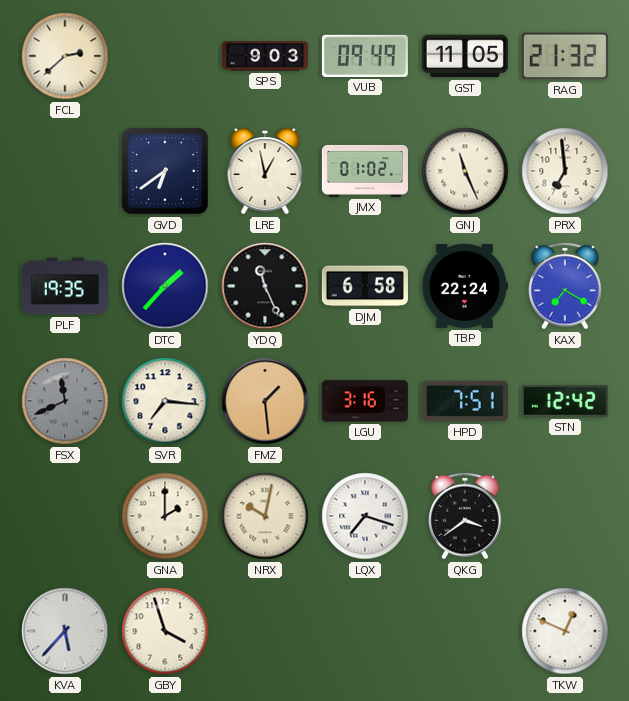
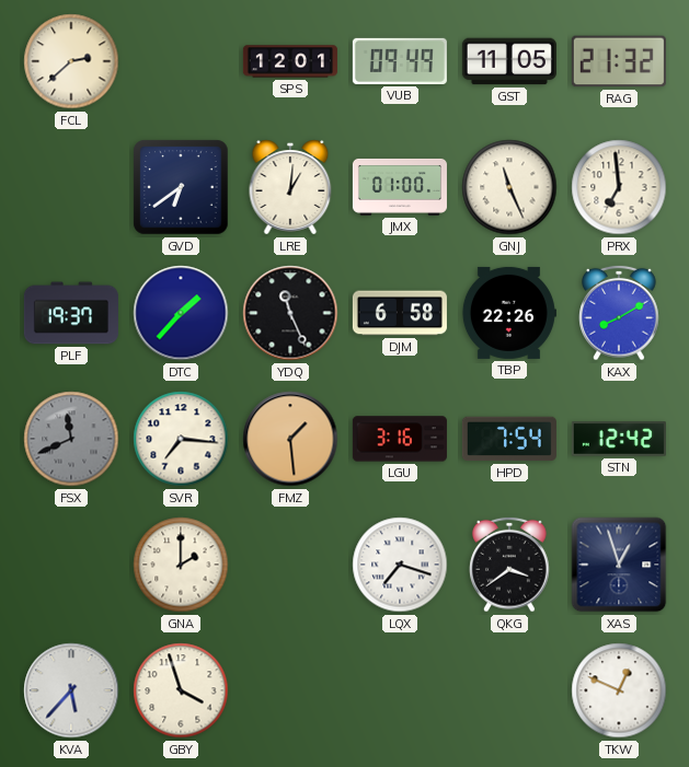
SPS: 9:03 -> 12:01
LRE: 12:58 -> 1:01
JMX: 01:02 -> 01:00
PLF: 19:35 -> 19:37
TBP: 22:24 -> 22:26
KAX: 7:20 -> 8:10
HPD: 7:51 -> 7:54
NRX: 10:02 -> none
XAS: none -> 12:57
